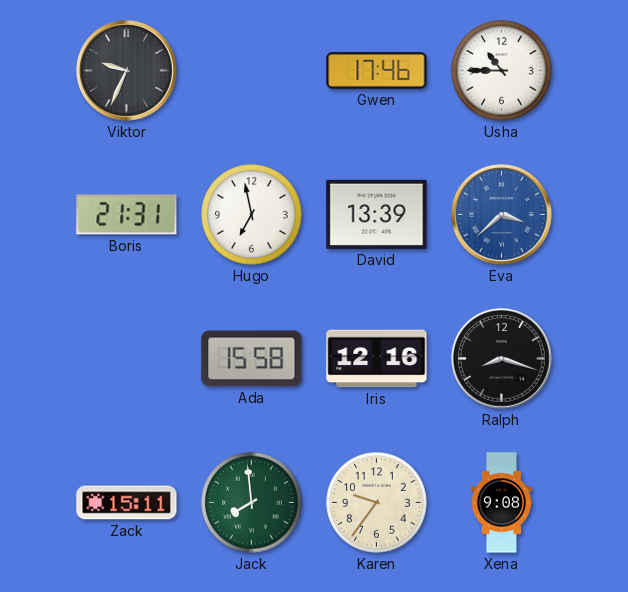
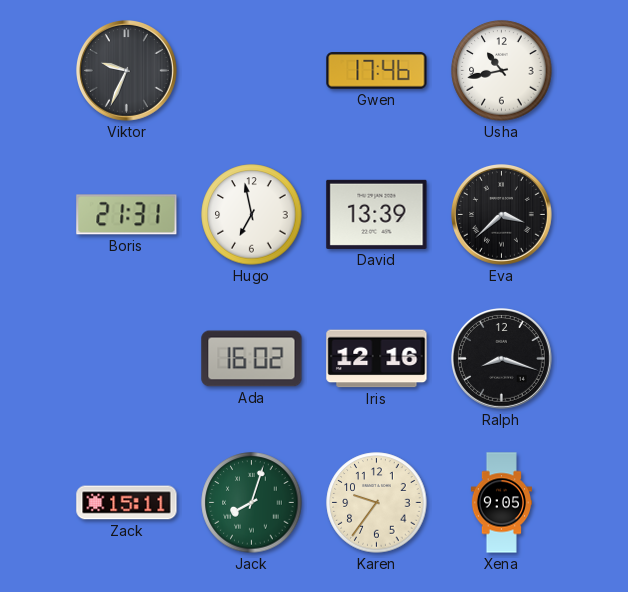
Usha: 10:45 -> 10:43
Eva dial: blue -> black
Ada: 15:58 -> 16:02
Jack: 7:59 -> 8:03
Xena: 9:08 -> 9:05
